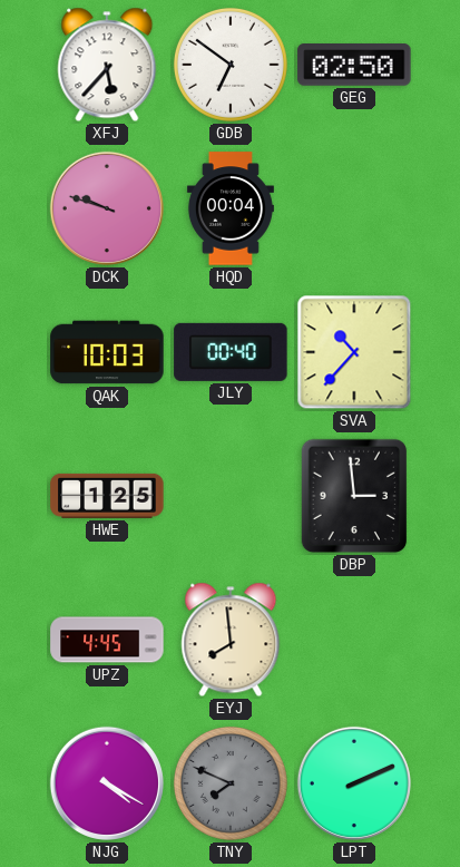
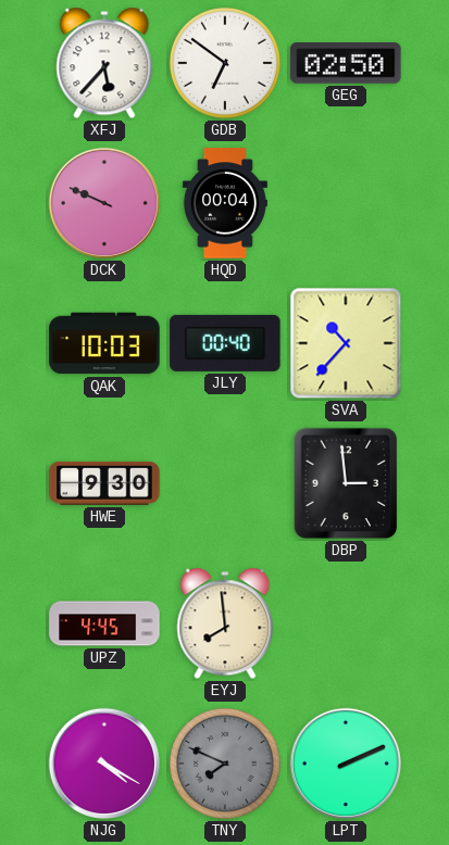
DCK: 9:48 -> 9:49
HWE: 1:25 -> 9:30
